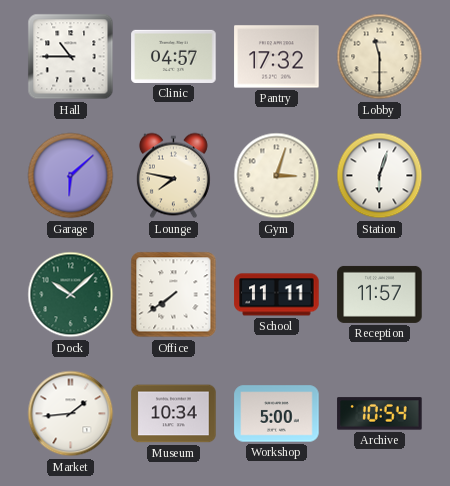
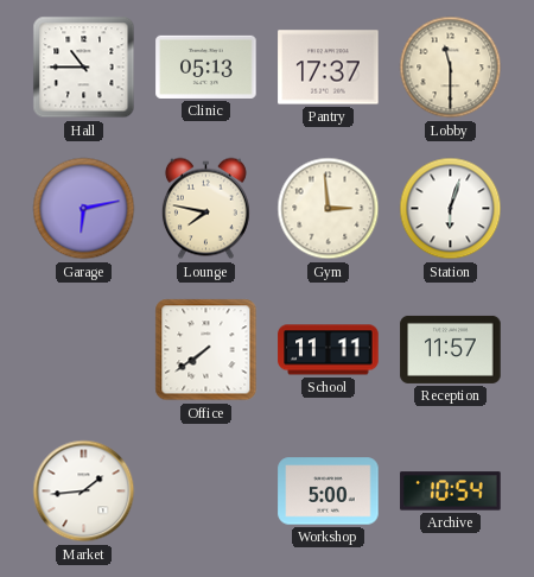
Clinic: 04:57 -> 05:13
Pantry: 17:32 -> 17:37
Garage: 6:08 -> 6:13
Gym: 3:03 -> 2:59
Dock: 10:08 -> none
Museum: 10:34 -> none
